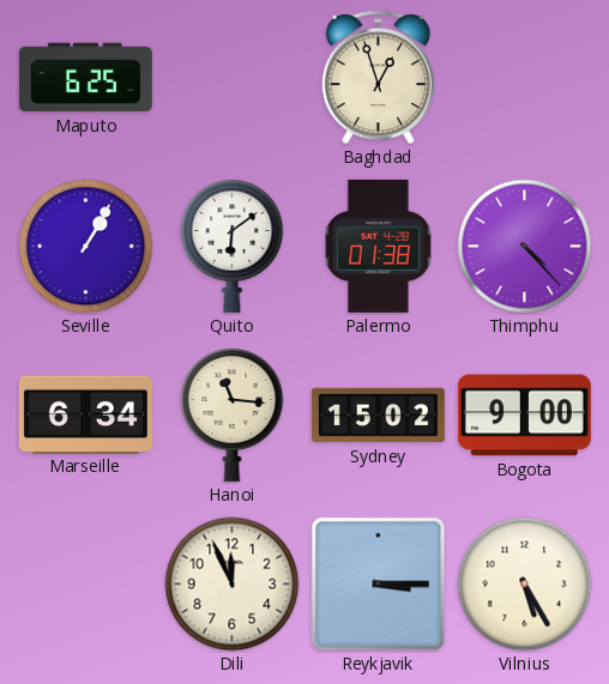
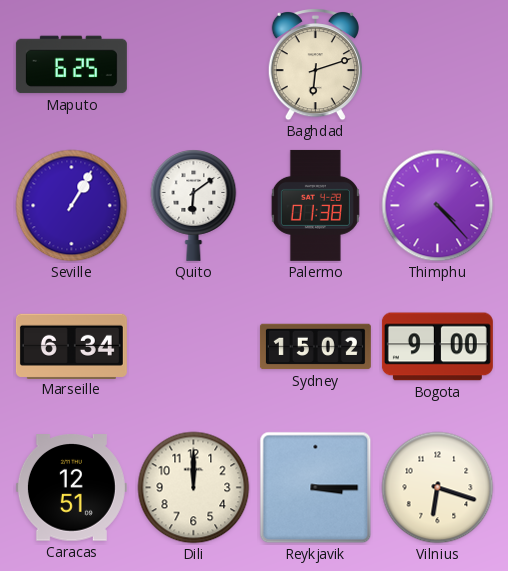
Baghdad: 12:57 -> 6:12
Hanoi: 11:16 -> none
Caracas: none -> 12:51
Dili: 11:56 -> 12:00
Vilnius: 5:25 -> 6:18
